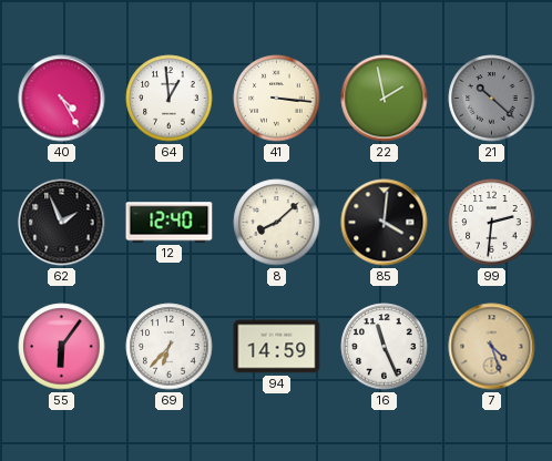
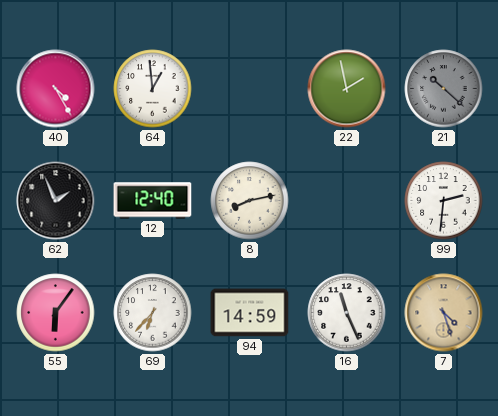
41: 3:16 -> none
8: 8:08 -> 8:13
85: 4:01 -> none
